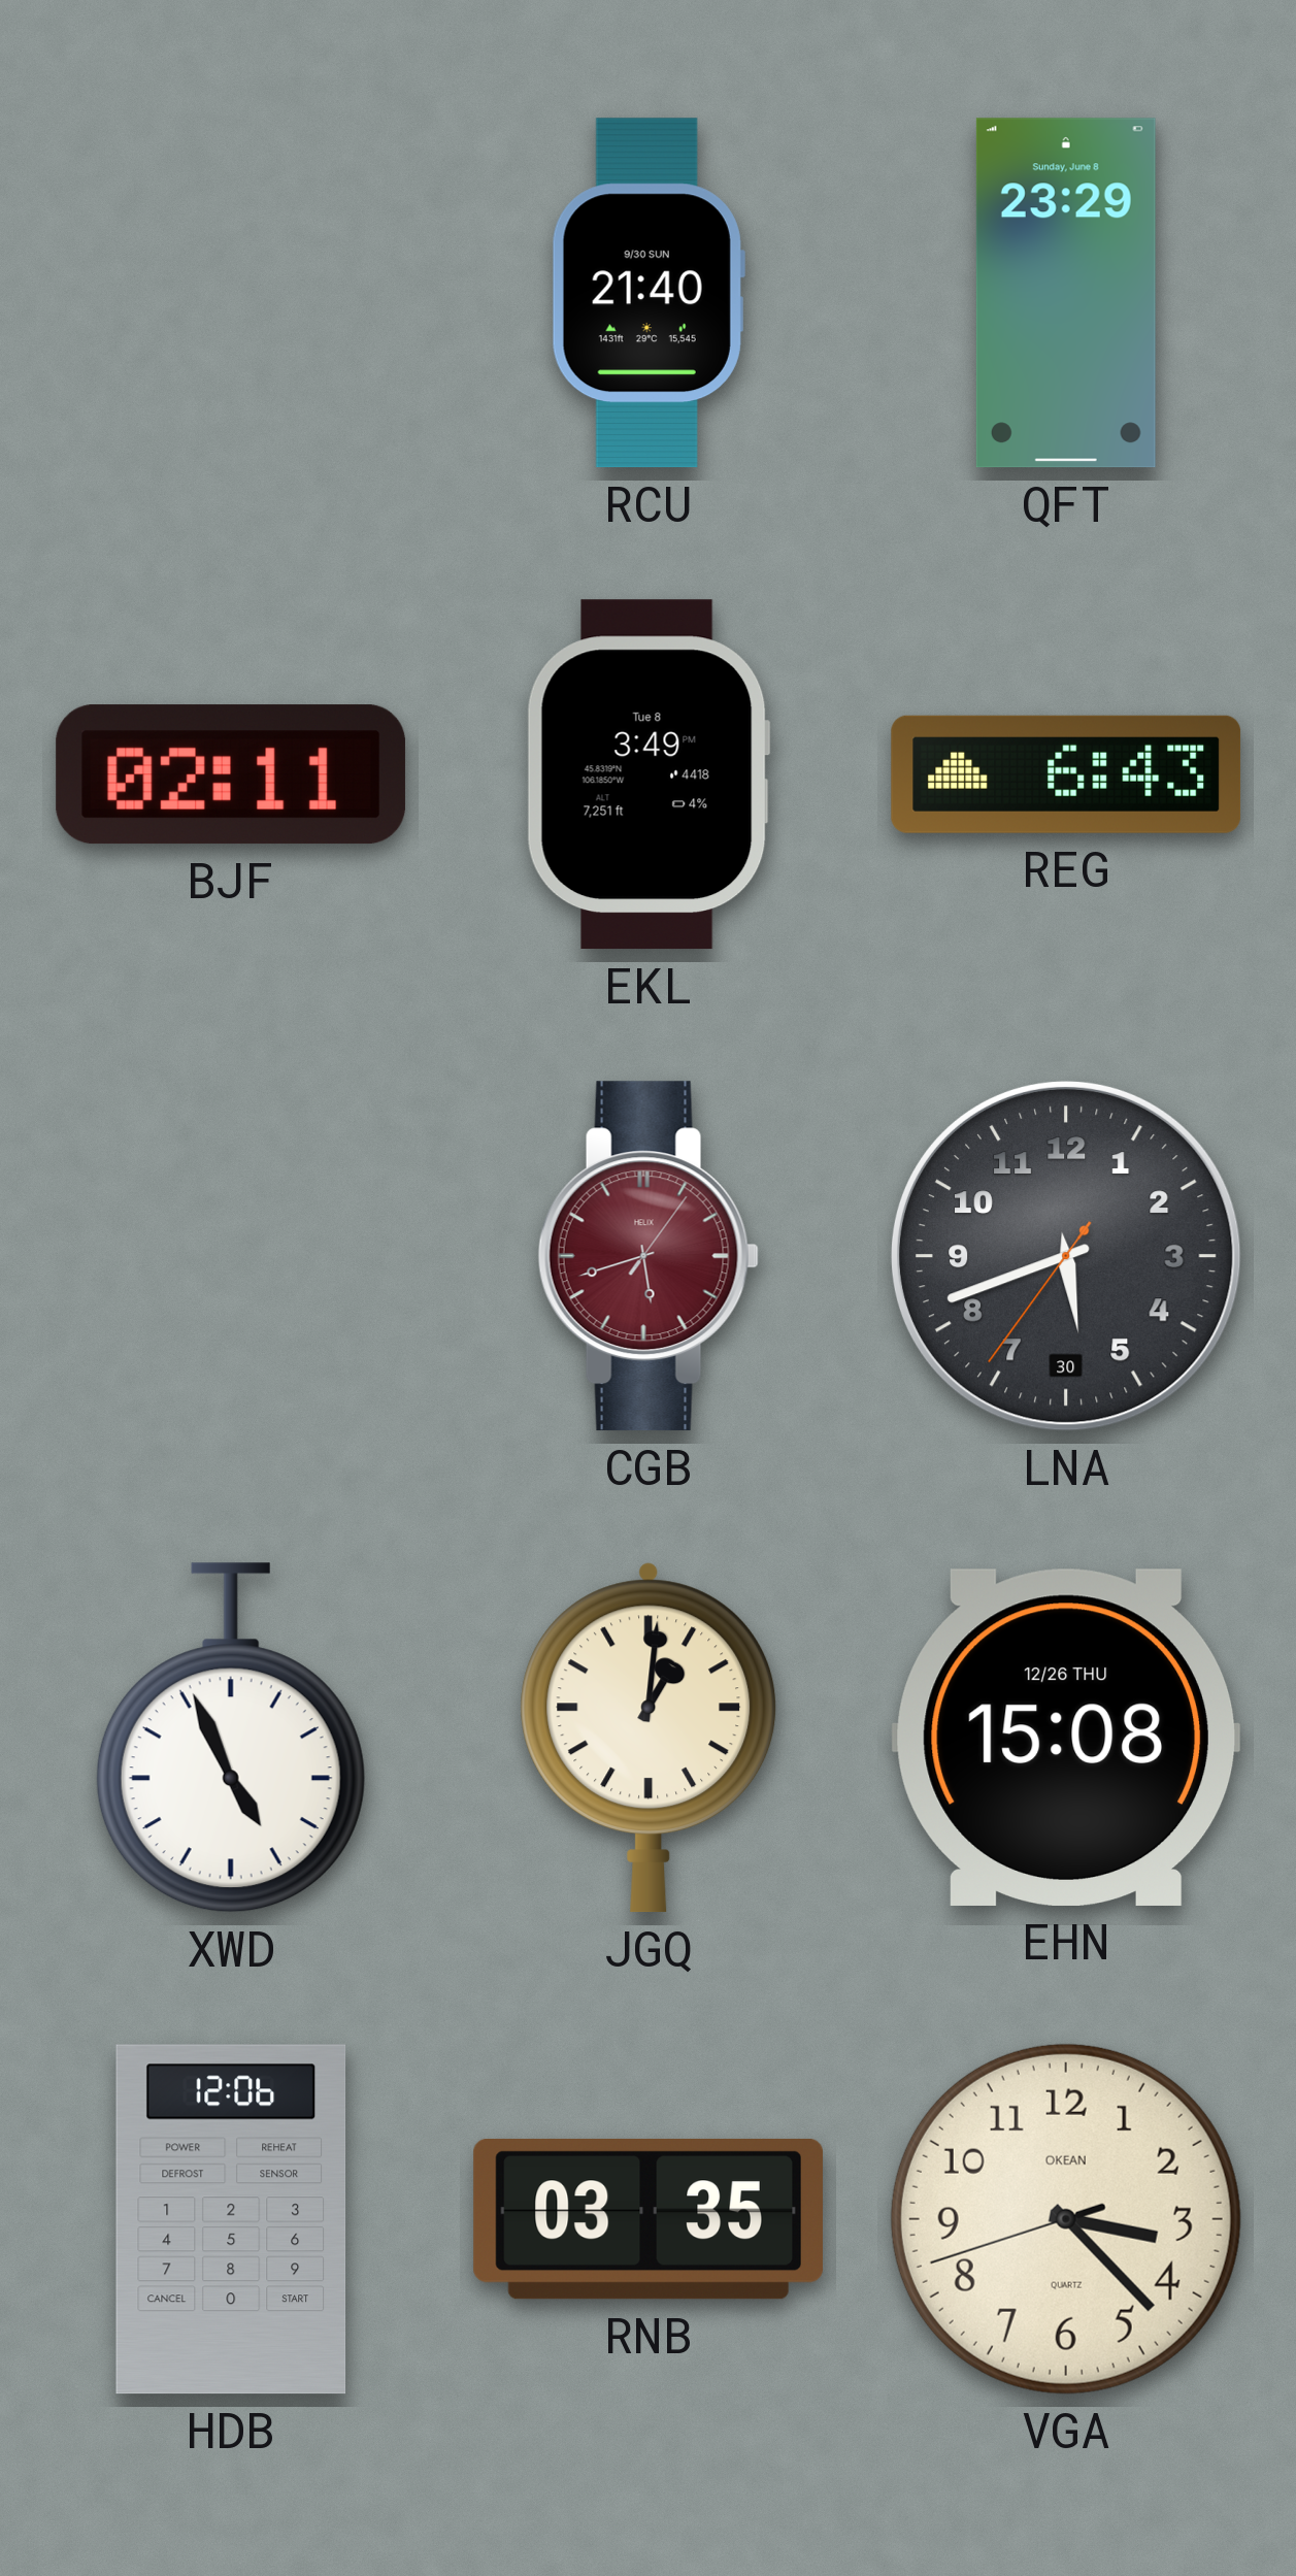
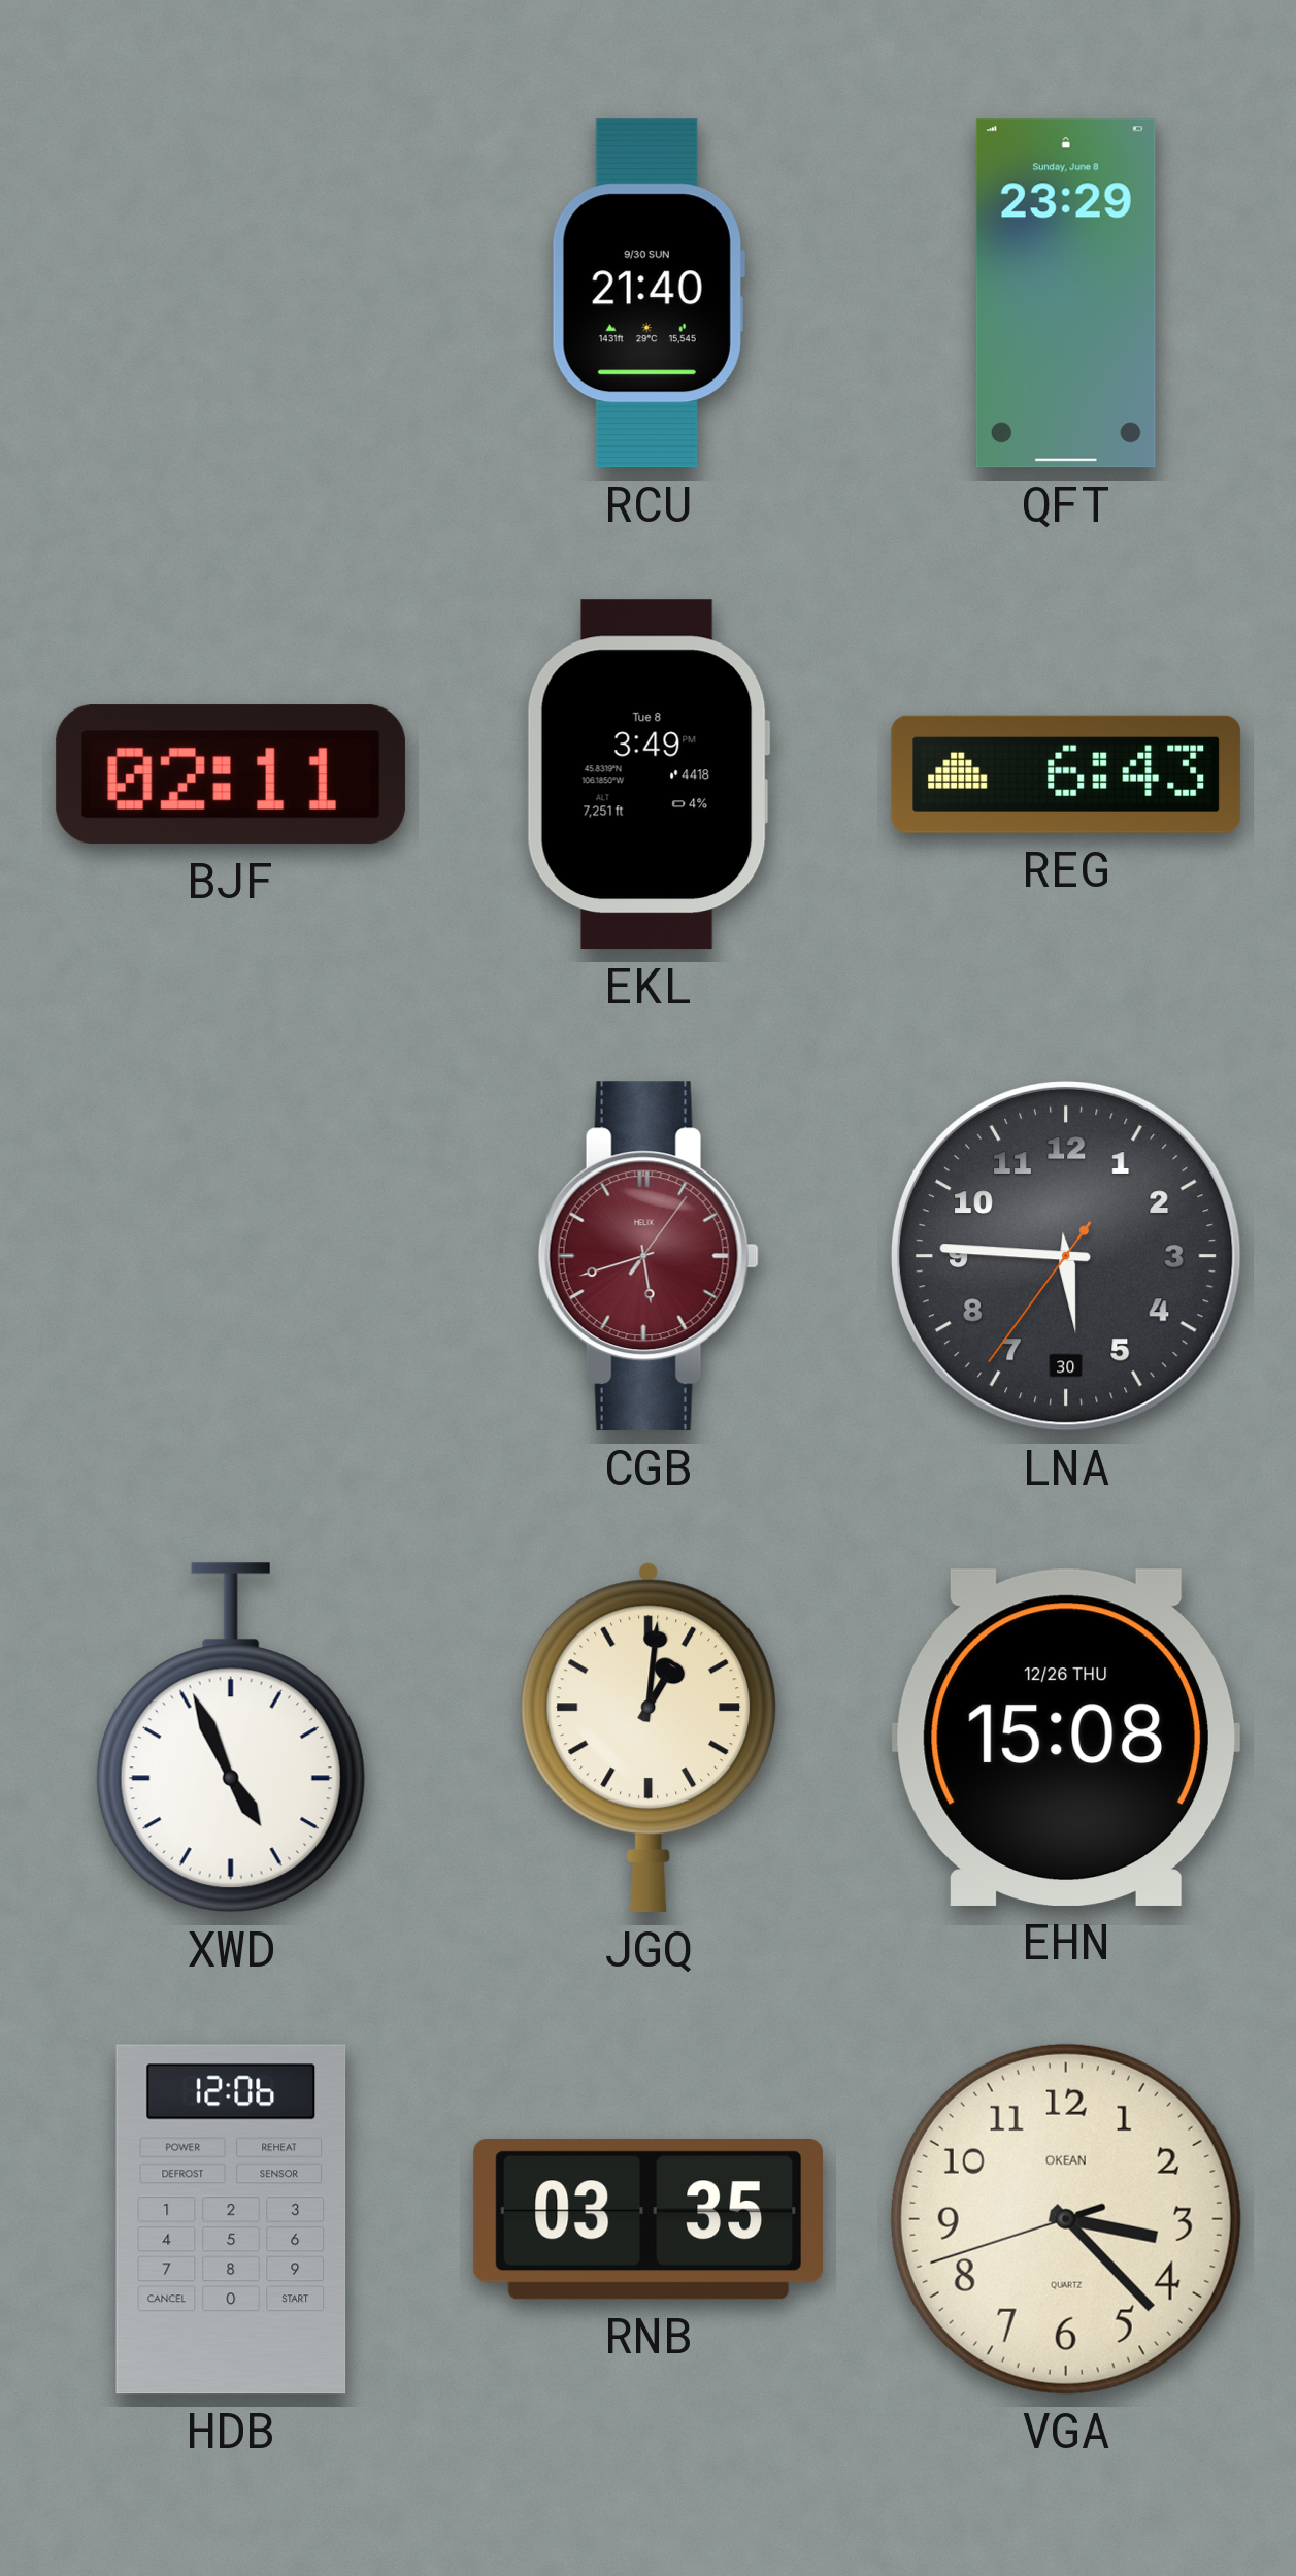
LNA: 5:41 -> 5:45
